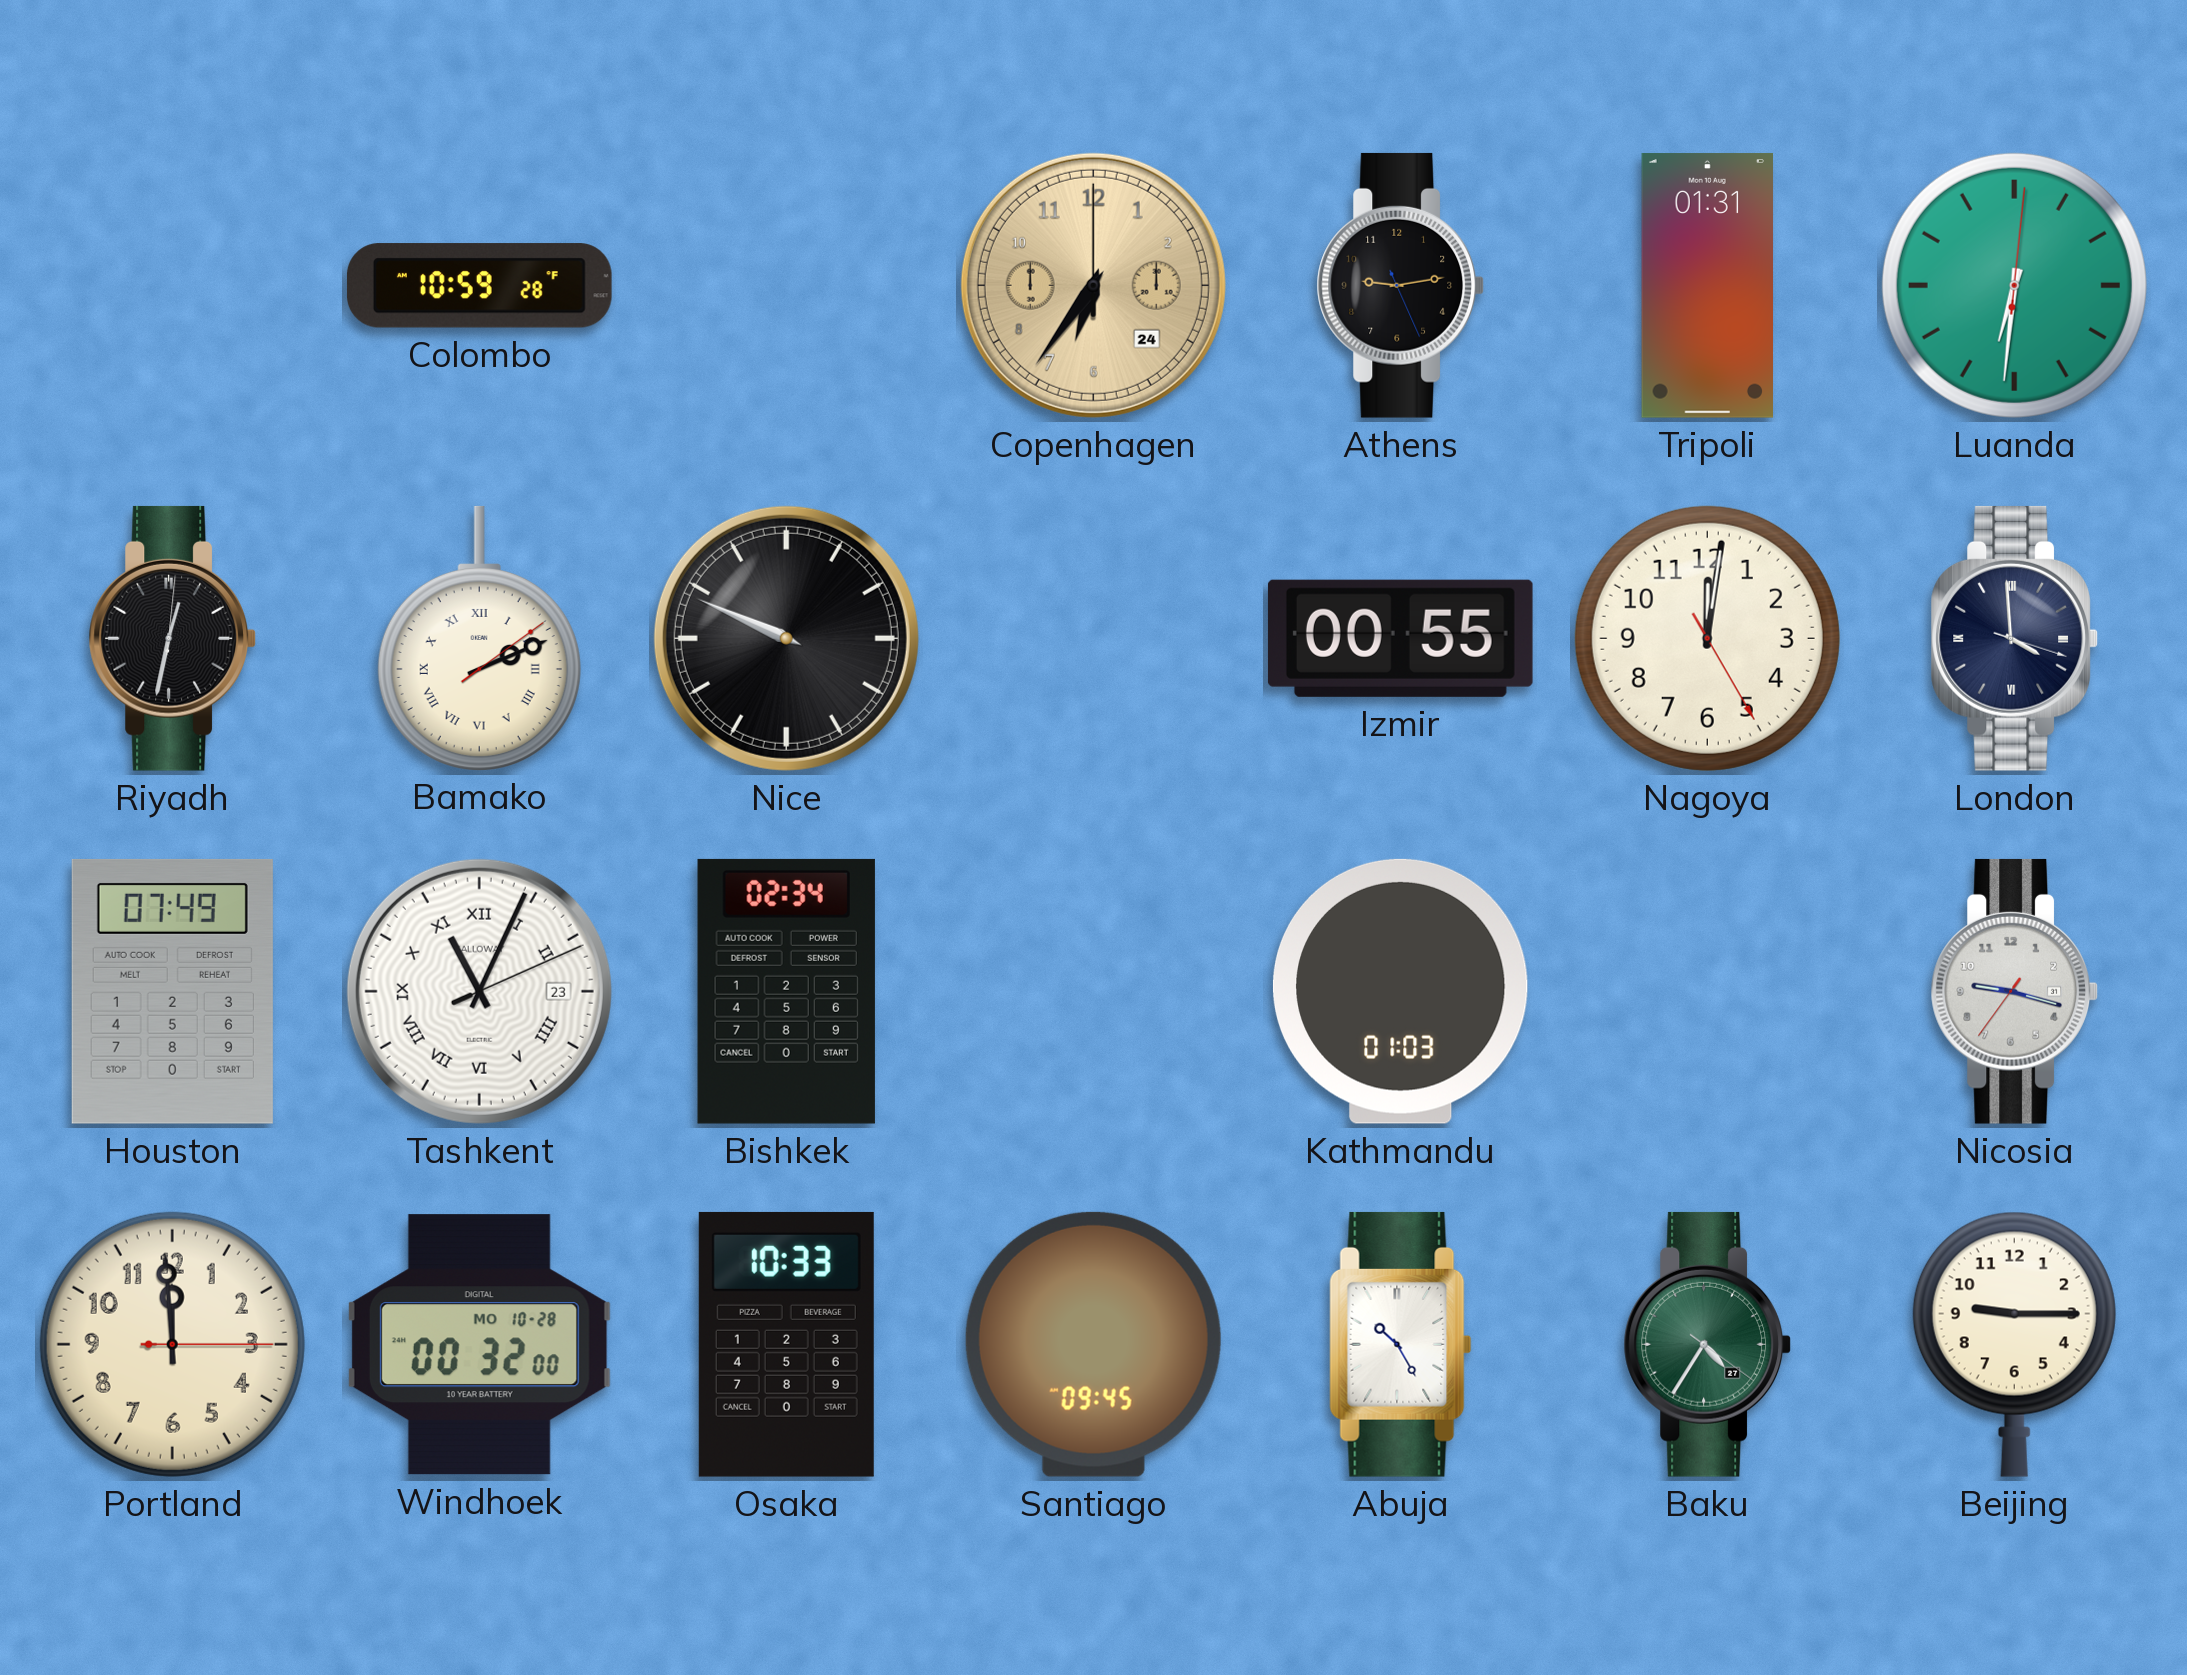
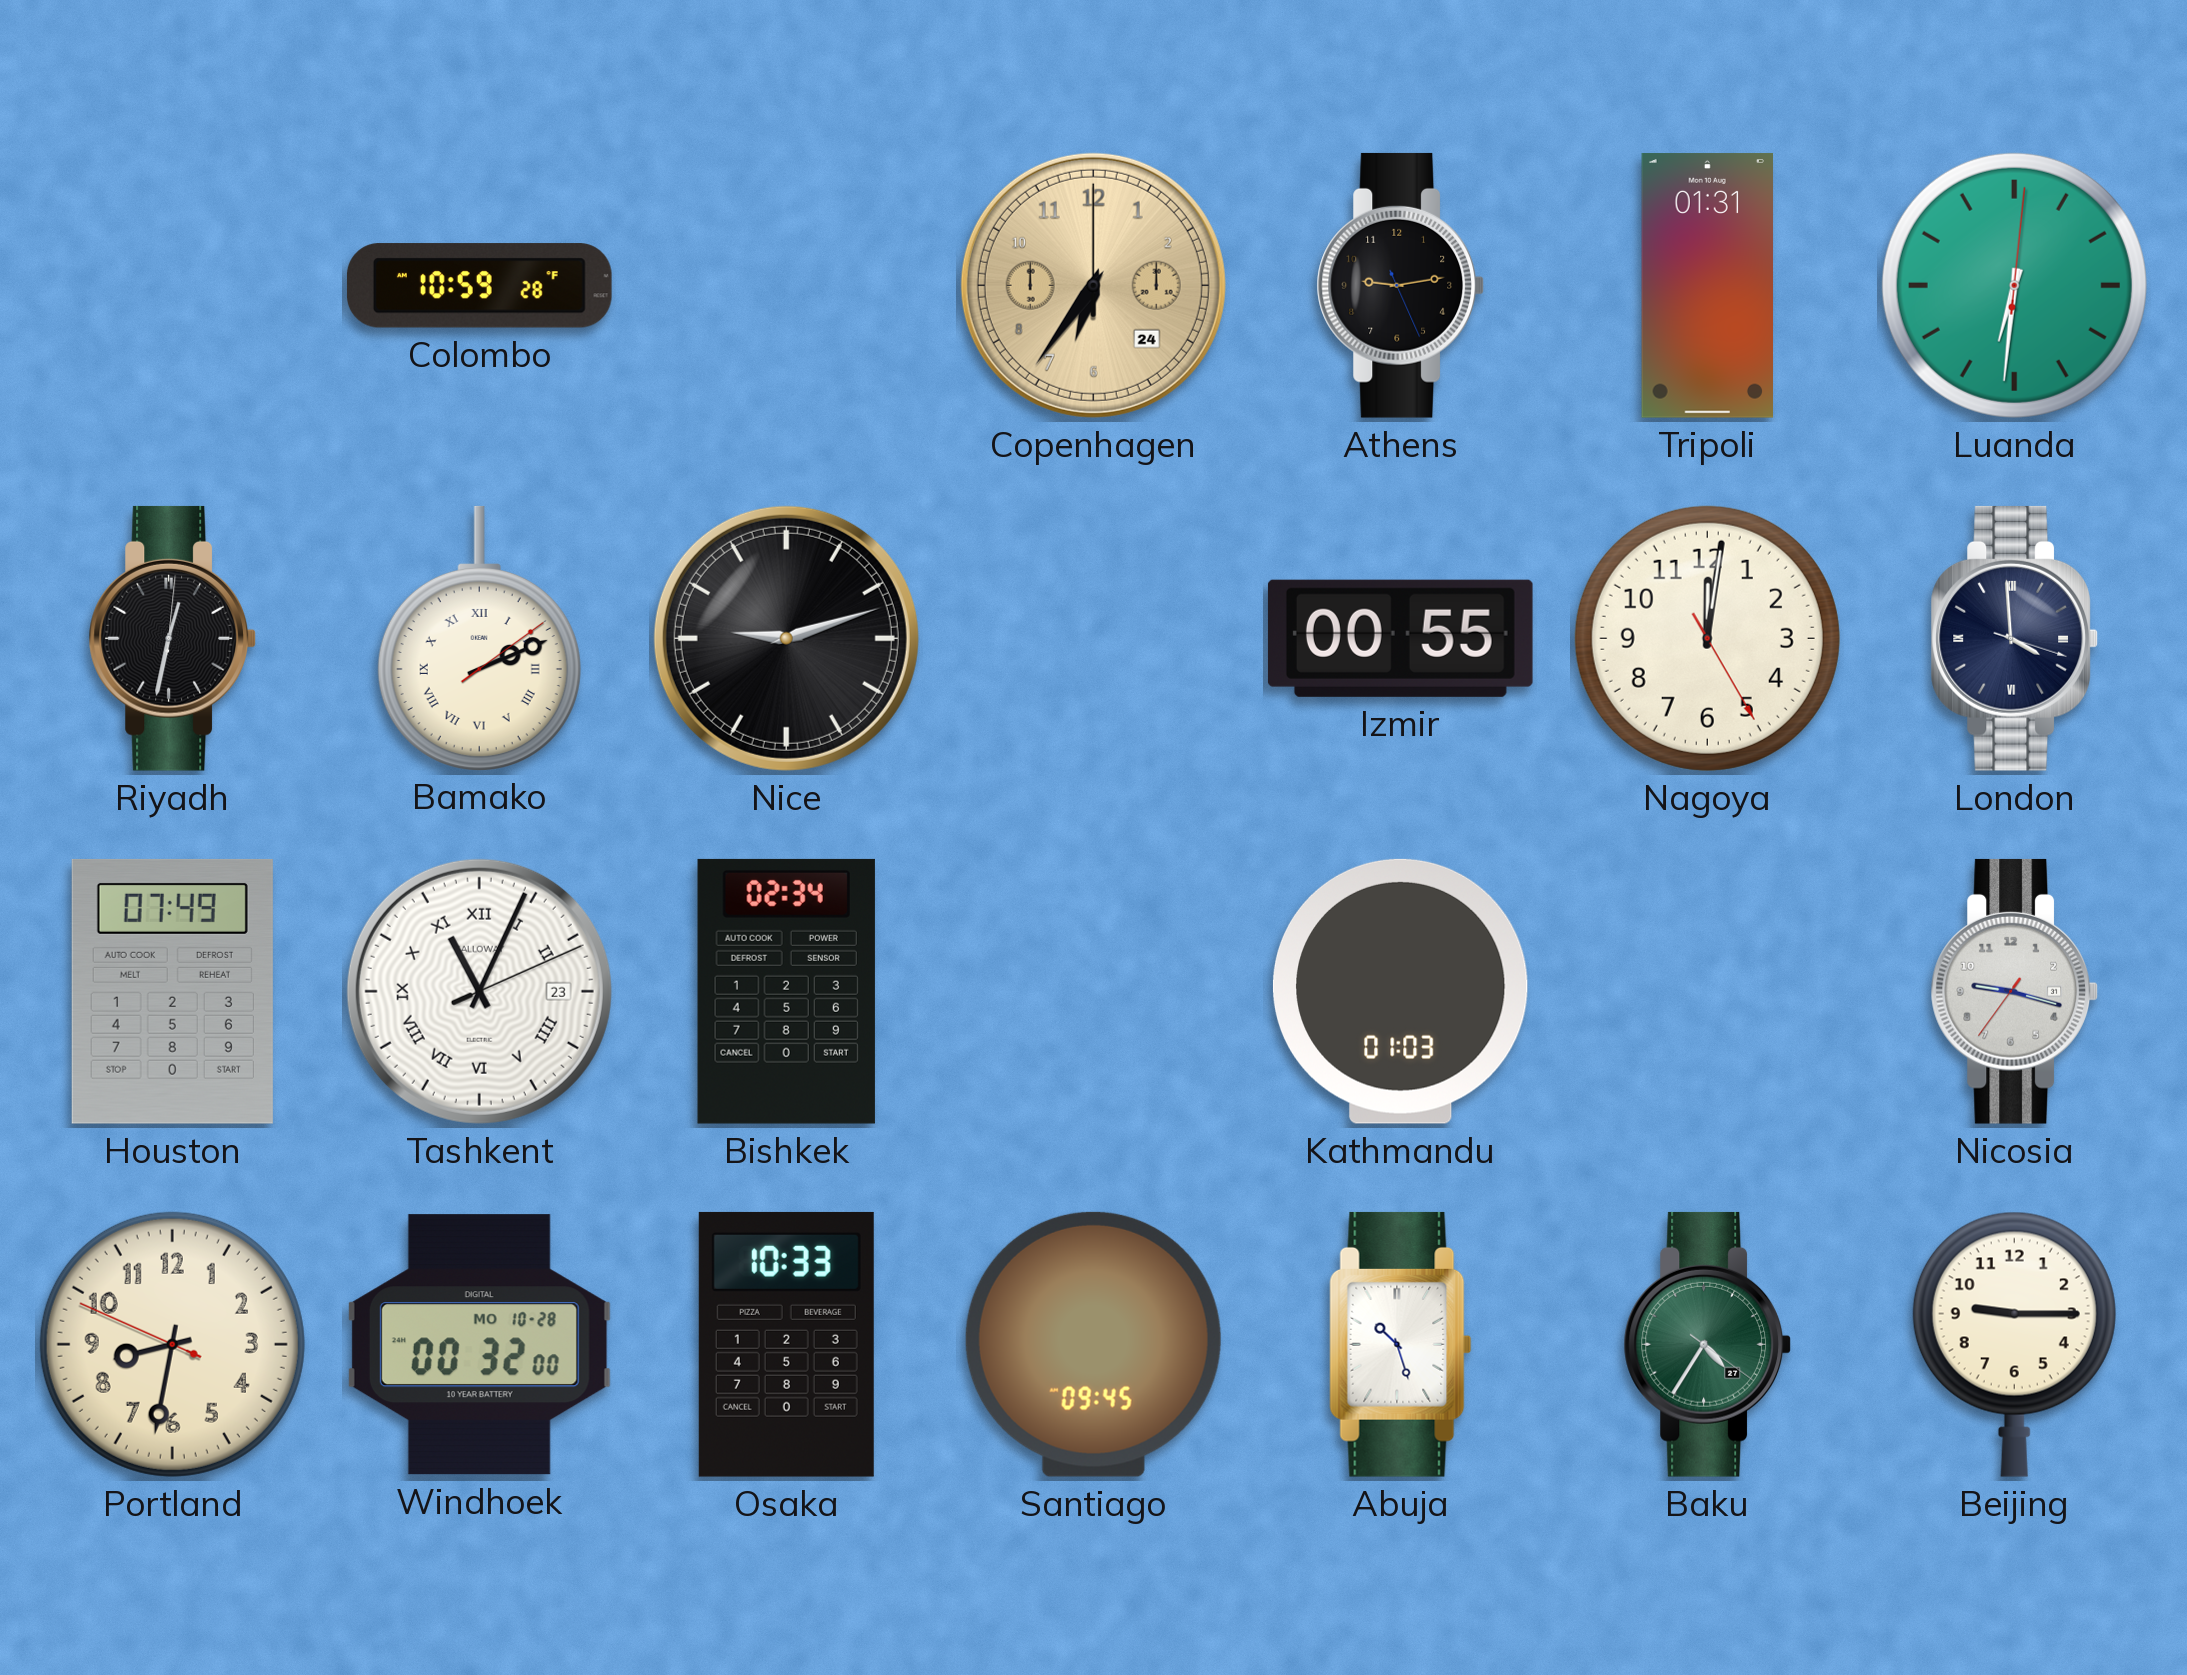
Nice: 9:49 -> 9:12
Portland: 11:59 -> 8:31
Abuja: 10:25 -> 10:27
